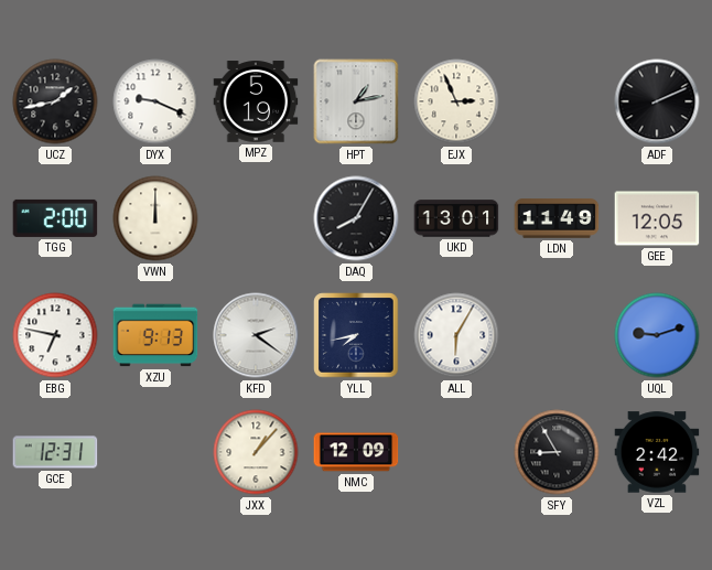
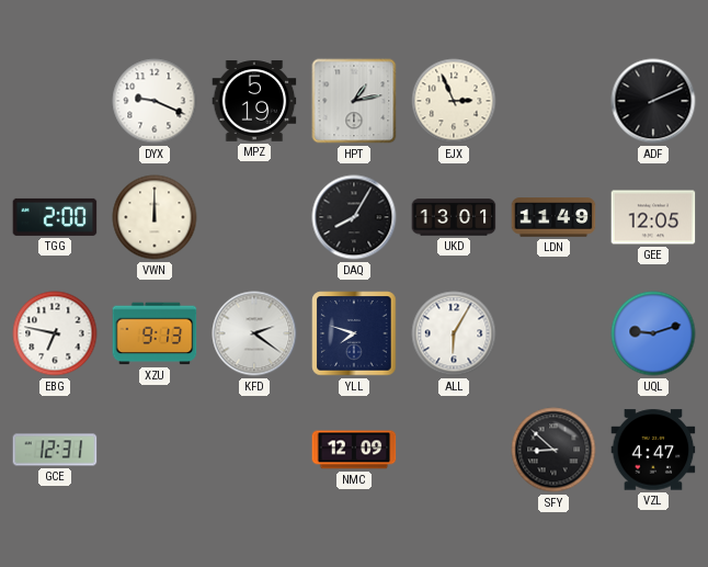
UCZ: 1:43 -> none
YLL: 7:43 -> 7:48
JXX: 1:07 -> none
SFY: 8:55 -> 8:52
VZL: 2:42 -> 4:47
